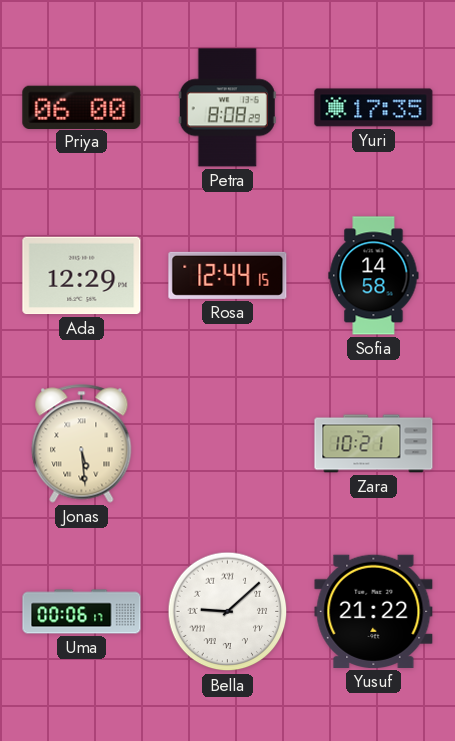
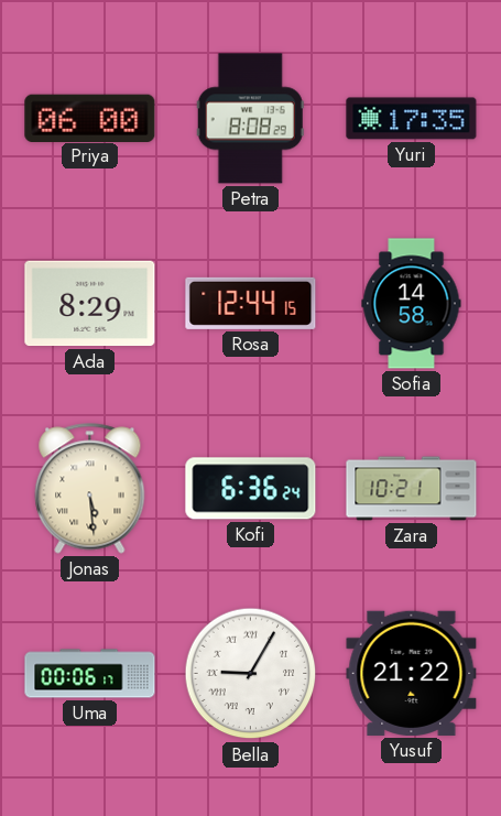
Ada: 12:29 -> 8:29
Kofi: none -> 6:36
Bella: 9:08 -> 9:05
